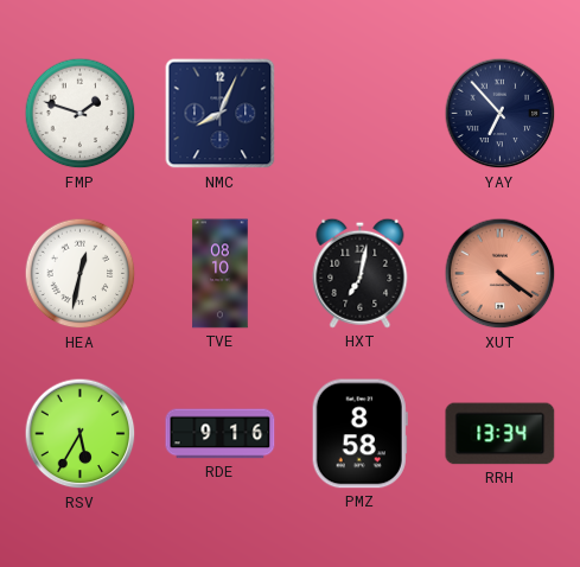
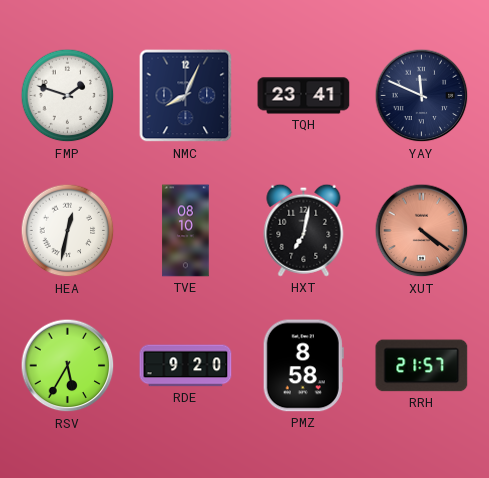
TQH: none -> 23:41
YAY: 6:53 -> 11:49
RDE: 9:16 -> 9:20
RRH: 13:34 -> 21:57
